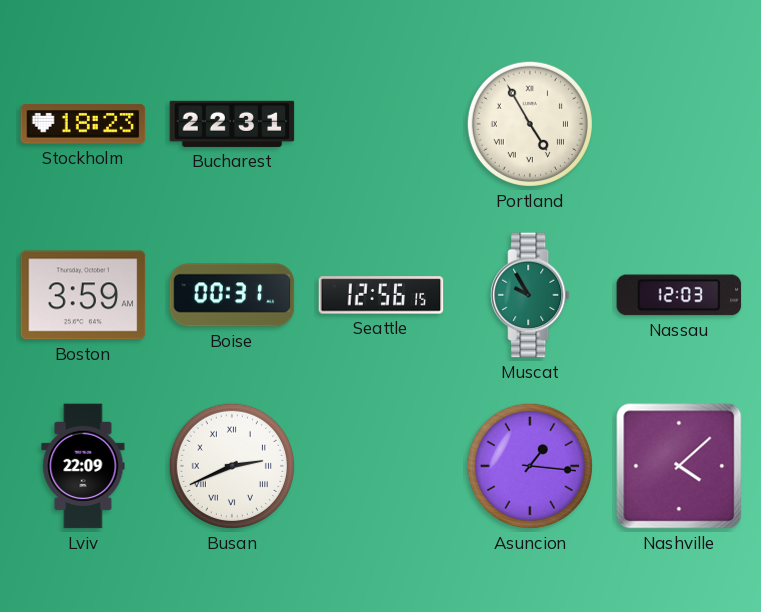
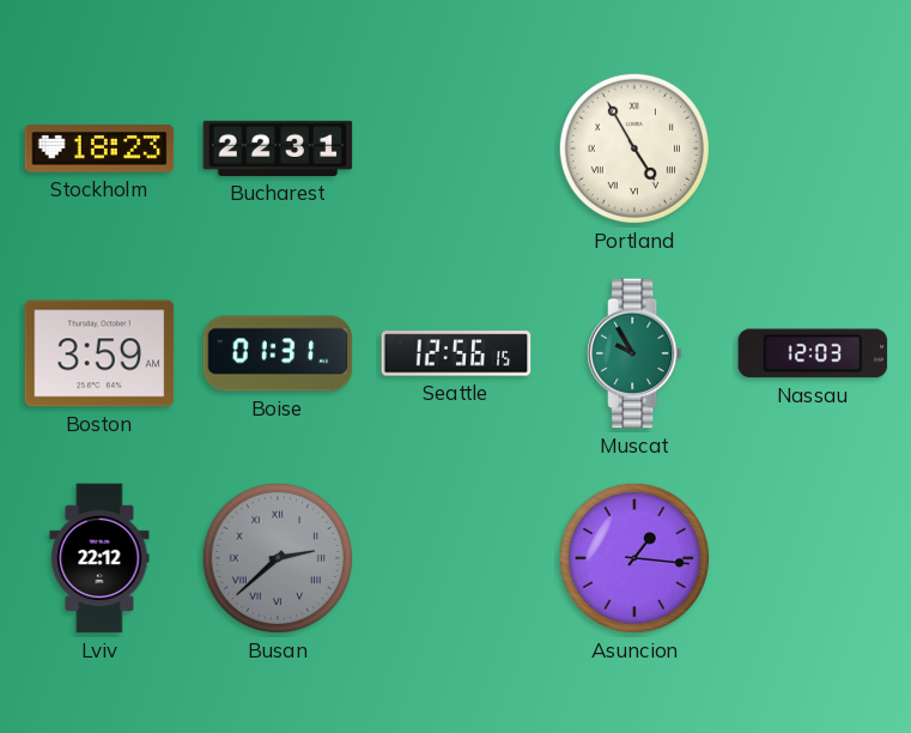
Boise: 00:31 -> 01:31
Lviv: 22:09 -> 22:12
Busan: 2:41 -> 2:38
Busan dial: white -> grey
Nashville: 4:08 -> none
